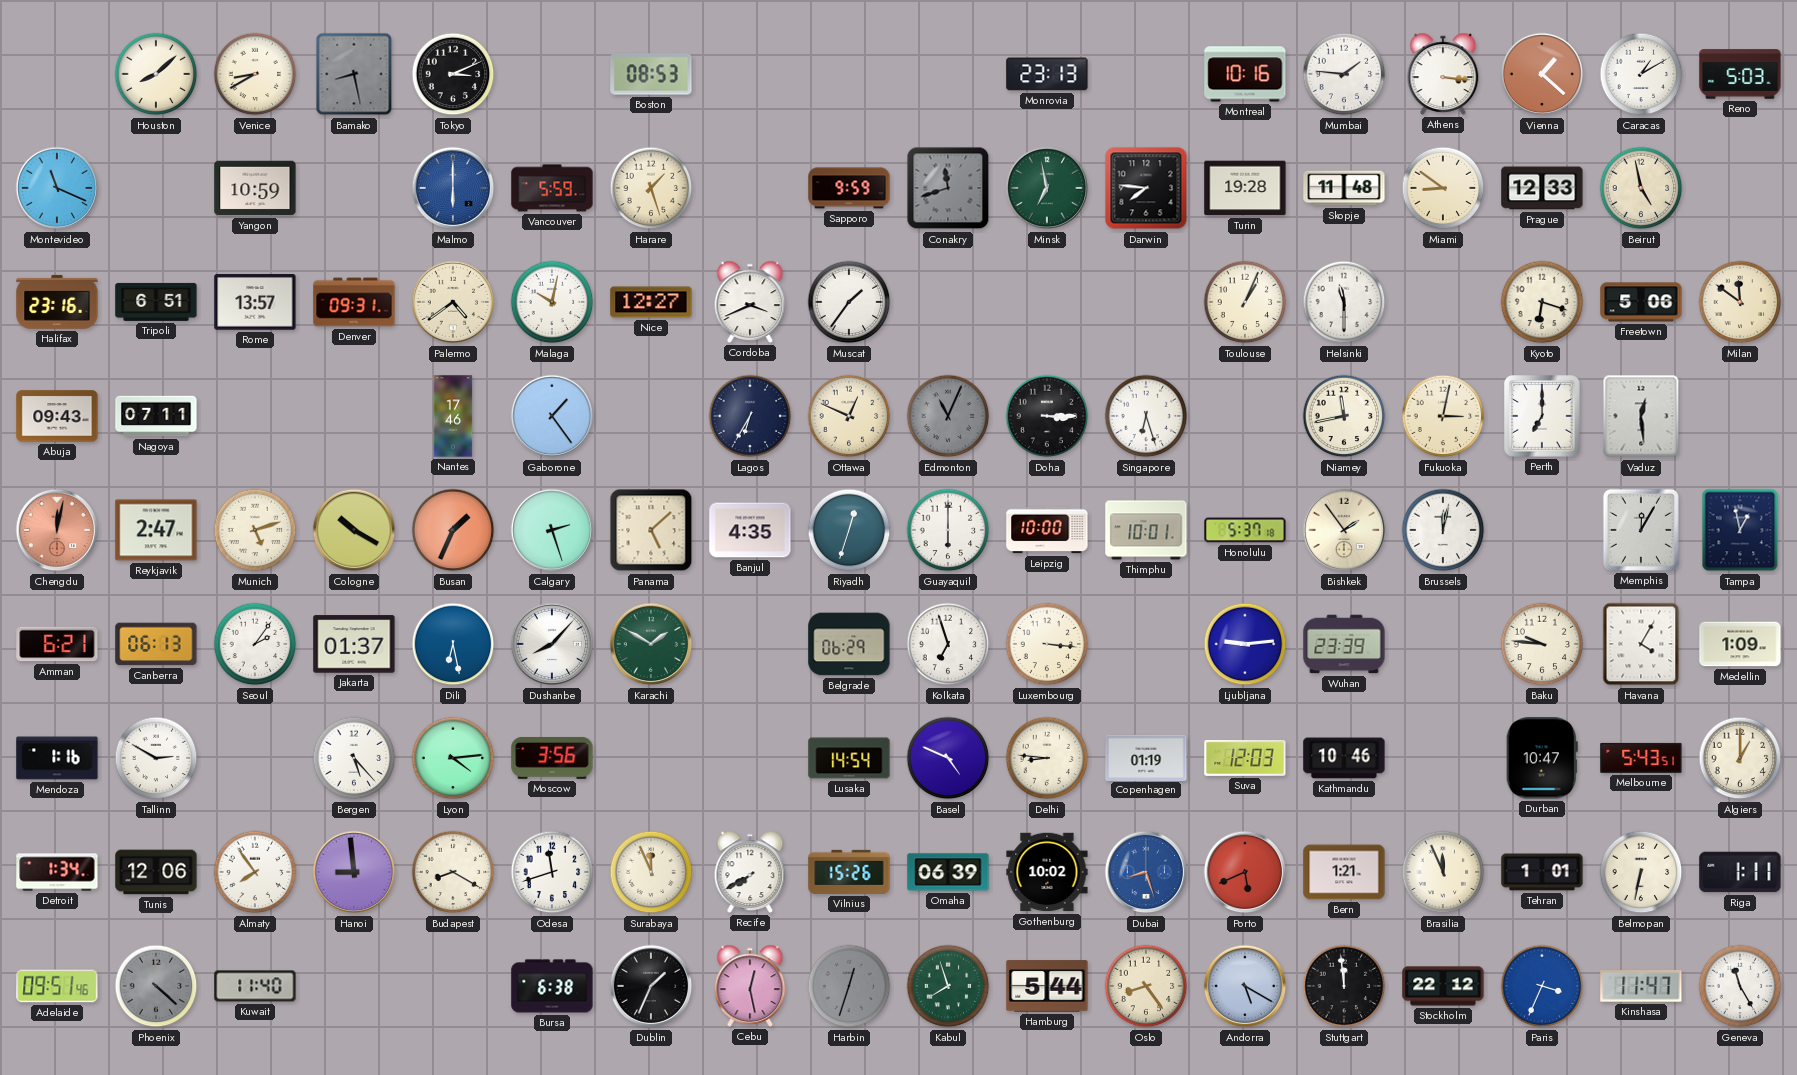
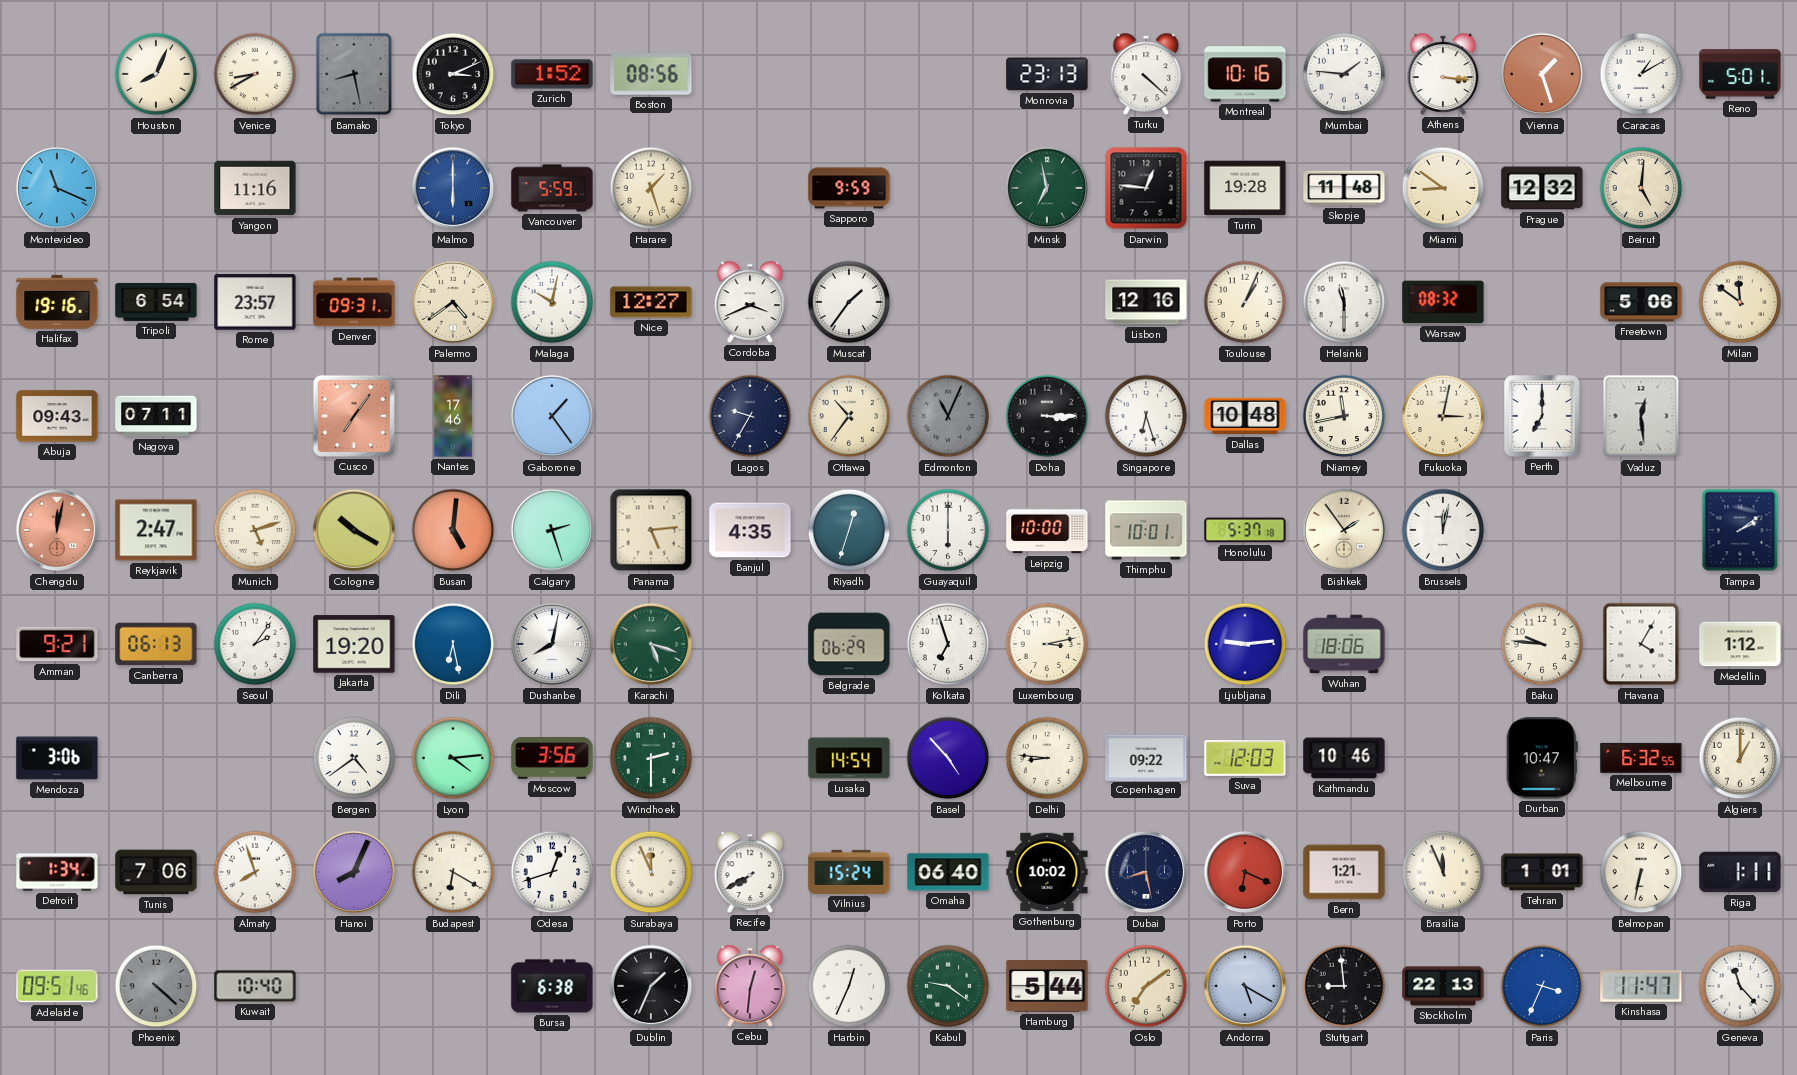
Houston: 8:08 -> 8:04
Zurich: none -> 1:52
Boston: 08:53 -> 08:56
Turku: none -> 4:22
Vienna: 1:22 -> 1:27
Reno: 5:03 -> 5:01
Yangon: 10:59 -> 11:16
Conakry: 11:42 -> none
Darwin: 7:46 -> 12:46
Prague: 12:33 -> 12:32
Beirut: 4:58 -> 5:01
Halifax: 23:16 -> 19:16
Tripoli: 6:51 -> 6:54
Rome: 13:57 -> 23:57
Lisbon: none -> 12:16
Warsaw: none -> 08:32
Kyoto: 6:18 -> none
Cusco: none -> 7:06
Lagos: 6:35 -> 9:35
Ottawa: 12:49 -> 10:36
Dallas: none -> 10:48
Busan: 1:34 -> 5:01
Panama: 5:08 -> 5:14
Memphis: 12:05 -> none
Tampa: 12:58 -> 2:09
Amman: 6:21 -> 9:21
Jakarta: 01:37 -> 19:20
Dushanbe: 8:07 -> 8:02
Karachi: 1:50 -> 5:18
Luxembourg: 3:16 -> 3:13
Wuhan: 23:39 -> 18:06
Medellin: 1:09 -> 1:12
Mendoza: 1:16 -> 3:06
Tallinn: 2:50 -> none
Bergen: 5:23 -> 4:39
Windhoek: none -> 2:30
Basel: 4:49 -> 4:53
Copenhagen: 01:19 -> 09:22
Melbourne: 5:43 -> 6:32
Tunis: 12:06 -> 7:06
Almaty: 7:54 -> 7:57
Hanoi: 8:59 -> 8:04
Budapest: 8:20 -> 6:20
Odesa: 11:42 -> 12:42
Vilnius: 15:26 -> 15:24
Omaha: 06:39 -> 06:40
Dubai: 8:27 -> 8:28
Dubai dial: blue -> navy
Porto: 5:41 -> 6:19
Kuwait: 11:40 -> 10:40
Cebu: 12:28 -> 12:31
Harbin: 12:33 -> 12:34
Harbin dial: grey -> white
Kabul: 7:57 -> 9:21
Oslo: 8:24 -> 7:09
Stuttgart: 11:59 -> 8:59
Stockholm: 22:12 -> 22:13
Geneva: 11:25 -> 11:23
